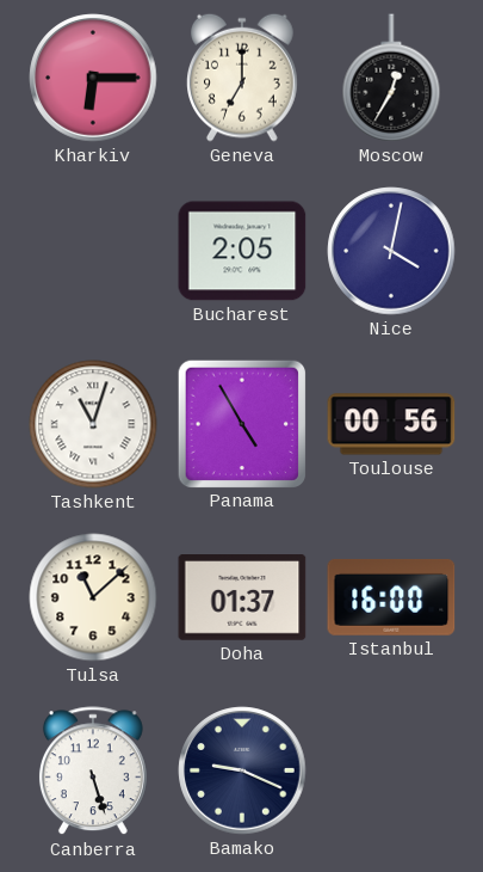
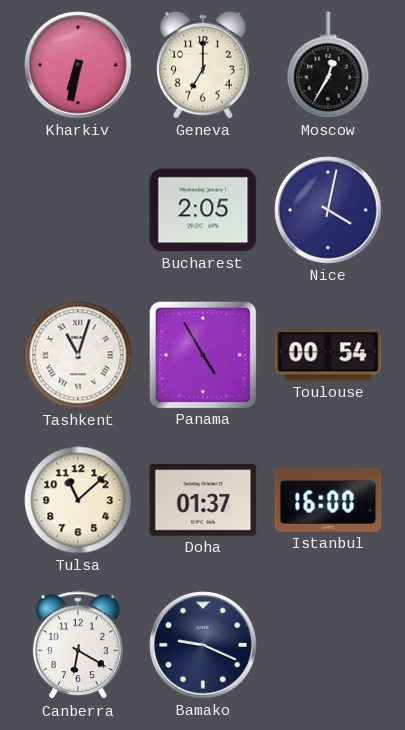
Kharkiv: 6:15 -> 6:32
Toulouse: 00:56 -> 00:54
Canberra: 5:27 -> 6:20
